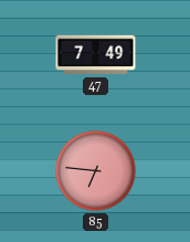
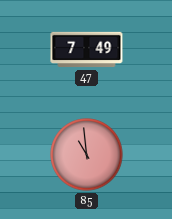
85: 6:46 -> 10:59
